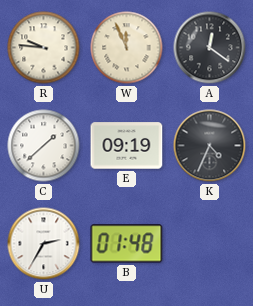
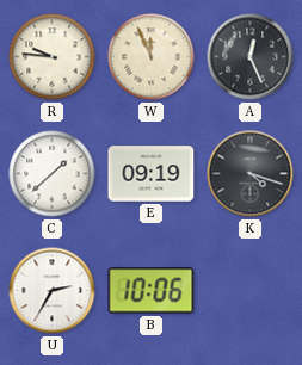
A: 12:21 -> 12:26
K: 4:34 -> 4:18
B: 01:48 -> 10:06
